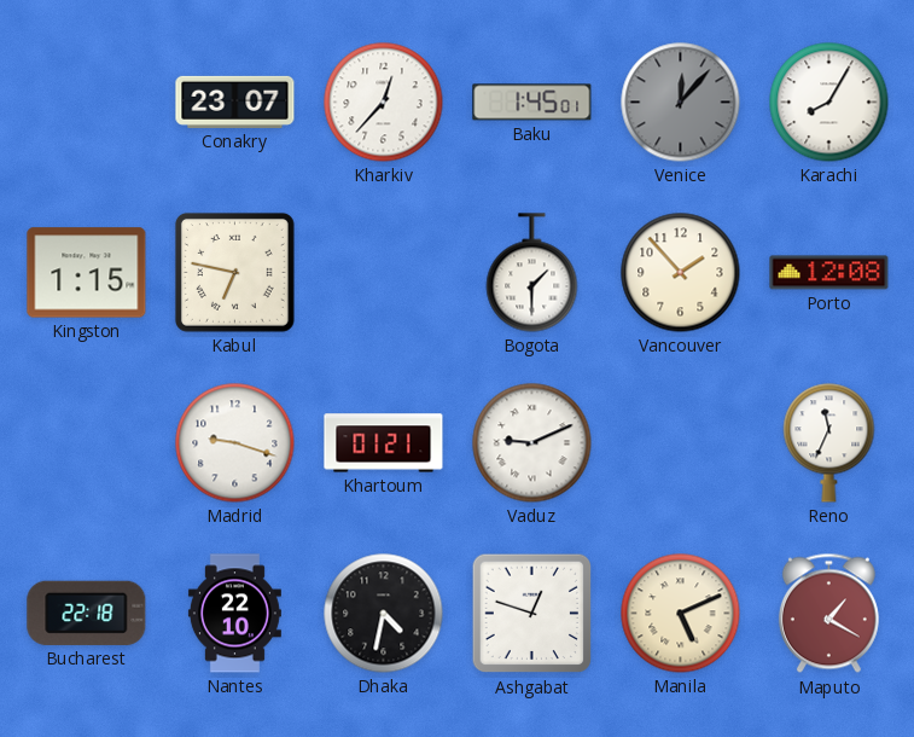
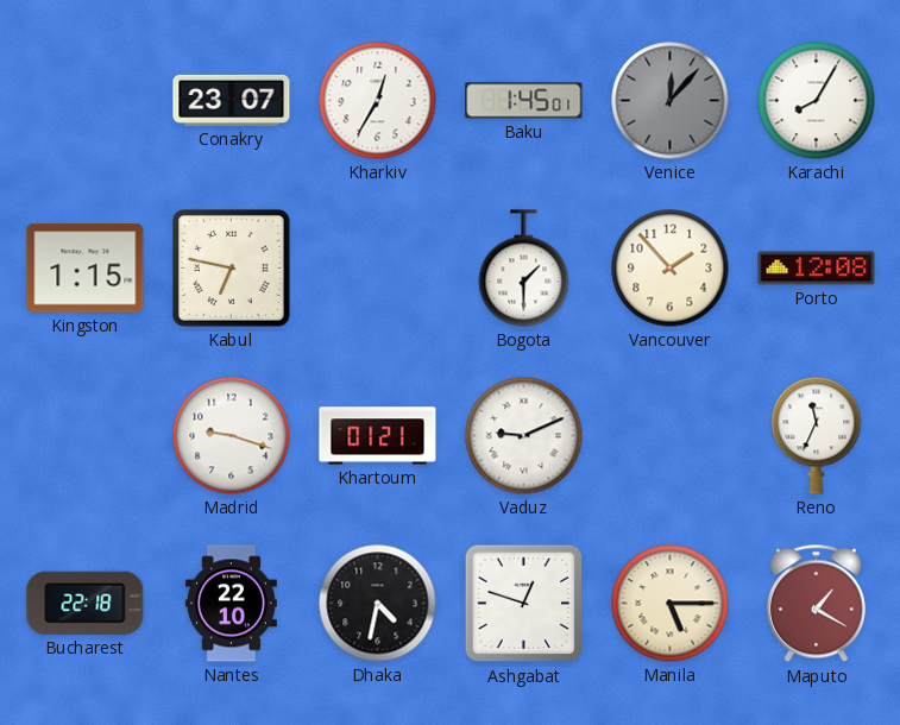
Kharkiv: 12:37 -> 12:35
Manila: 5:11 -> 5:15
